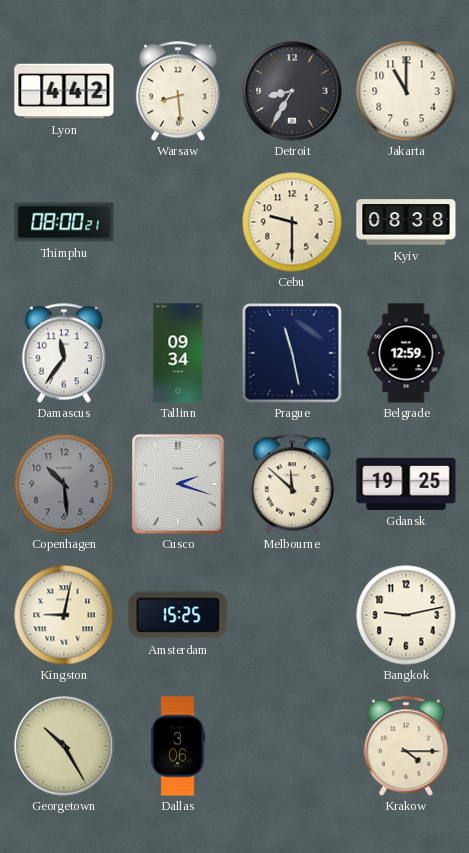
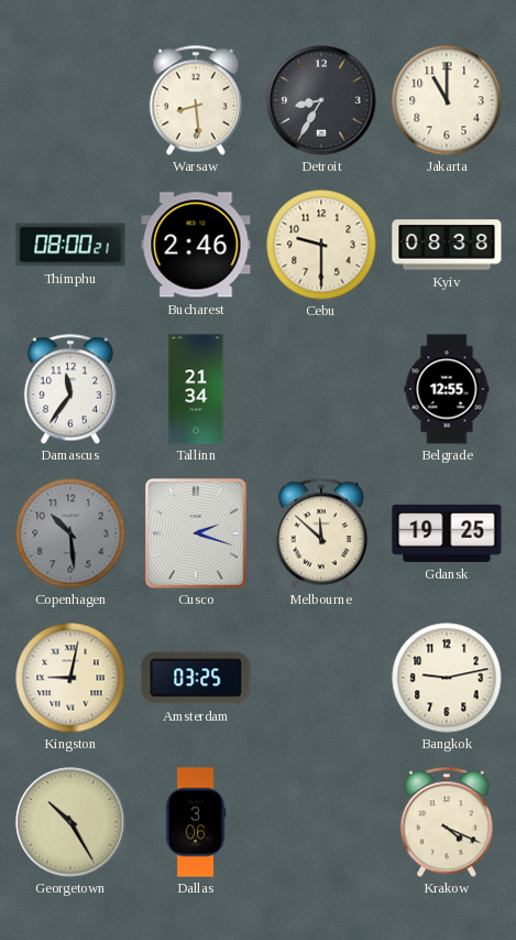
Lyon: 4:42 -> none
Bucharest: none -> 2:46
Tallinn: 09:34 -> 21:34
Prague: 11:28 -> none
Belgrade: 12:59 -> 12:55
Amsterdam: 15:25 -> 03:25
Krakow: 4:15 -> 4:19
